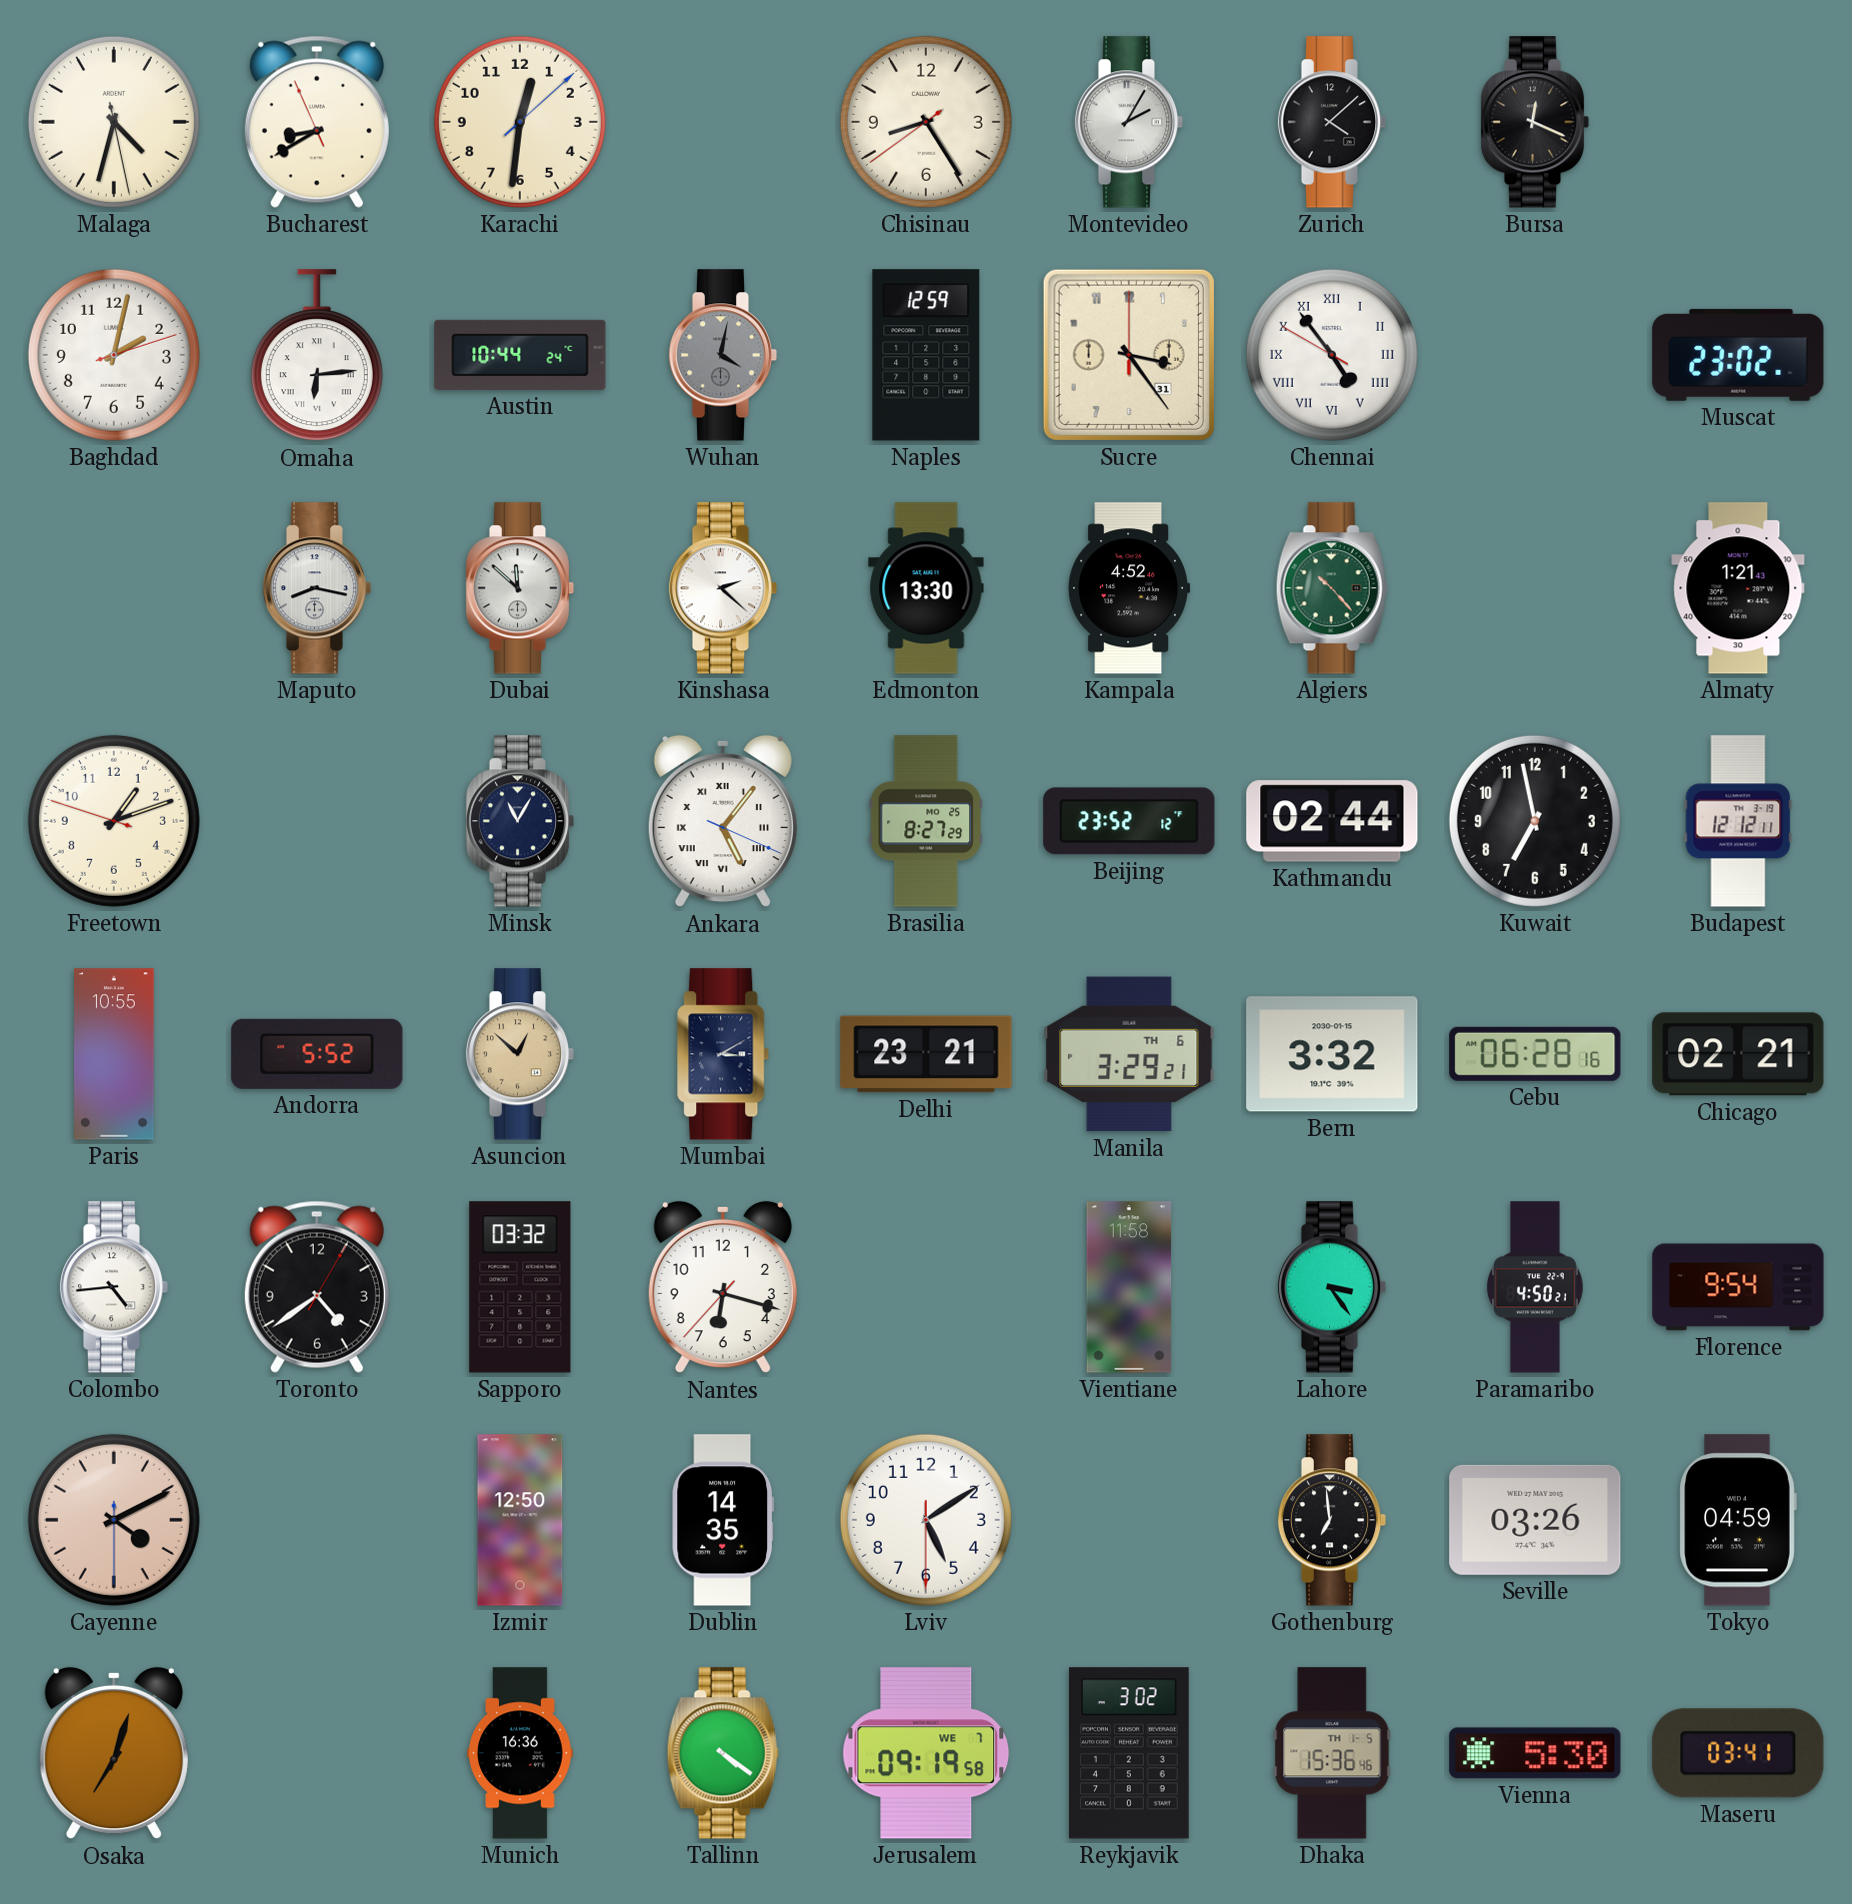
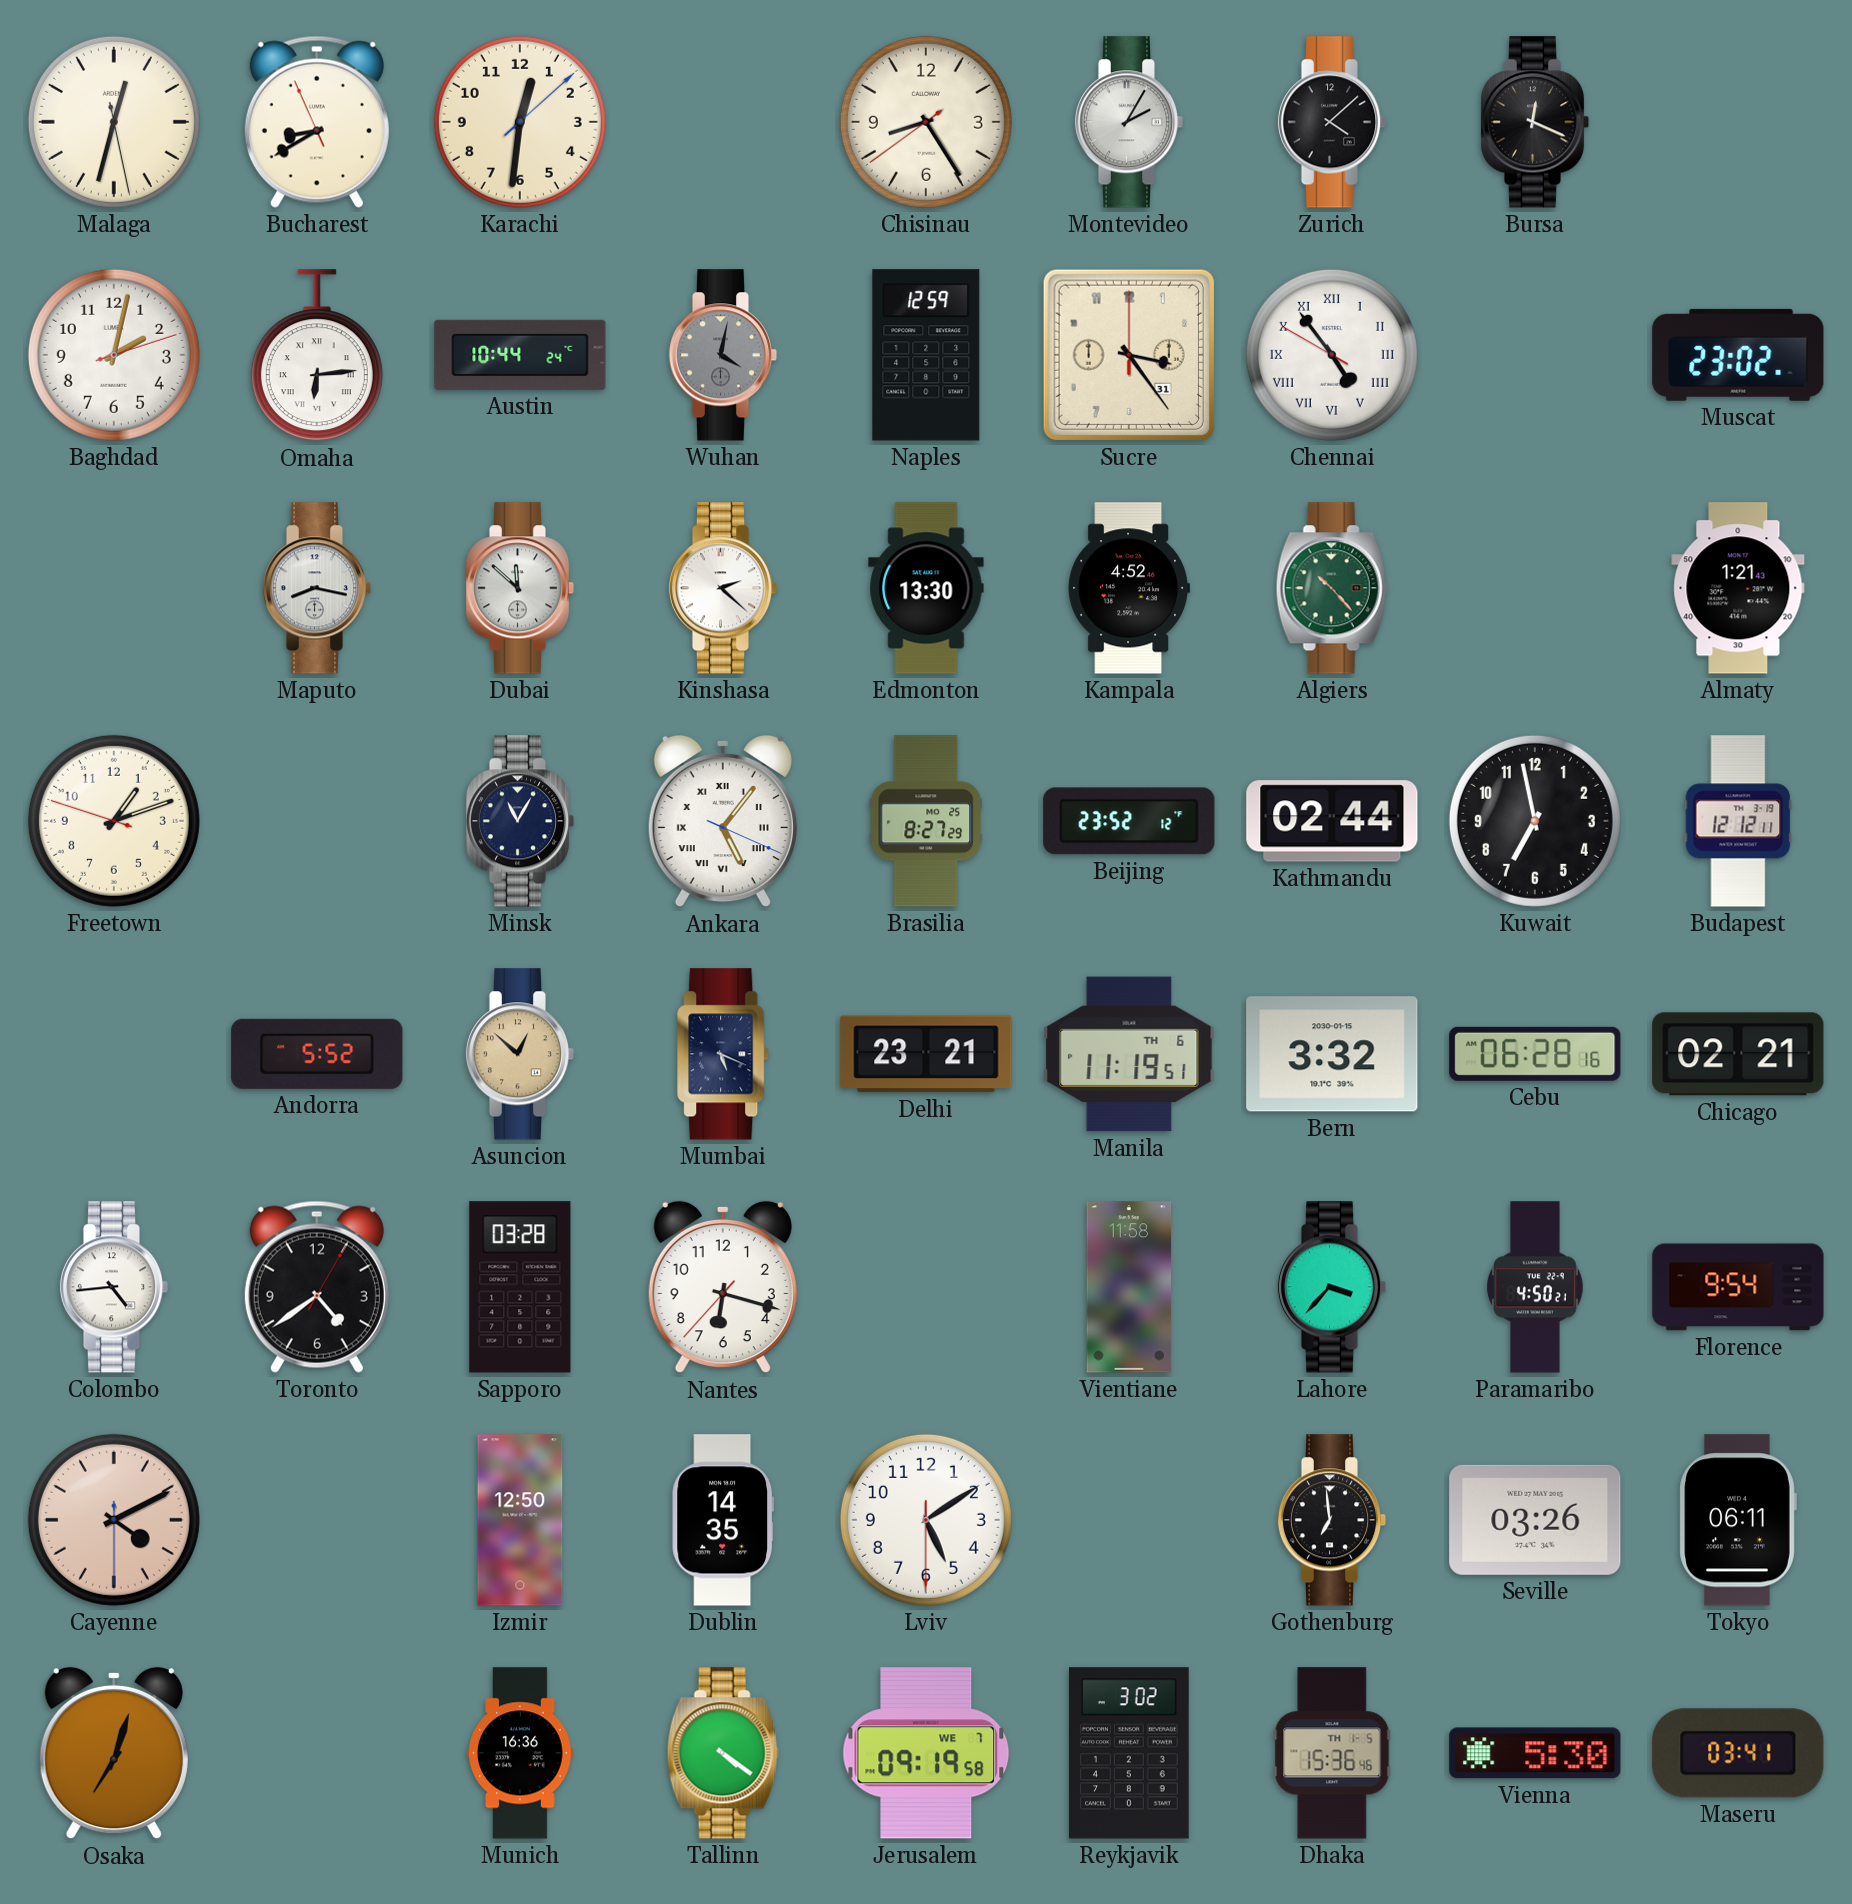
Malaga: 4:32 -> 12:32
Paris: 10:55 -> none
Mumbai: 3:10 -> 5:19
Manila: 3:29 -> 11:19
Sapporo: 03:32 -> 03:28
Lahore: 3:24 -> 3:37
Tokyo: 04:59 -> 06:11
